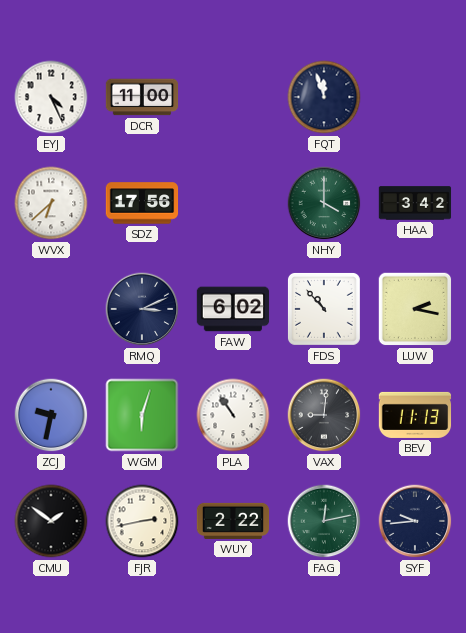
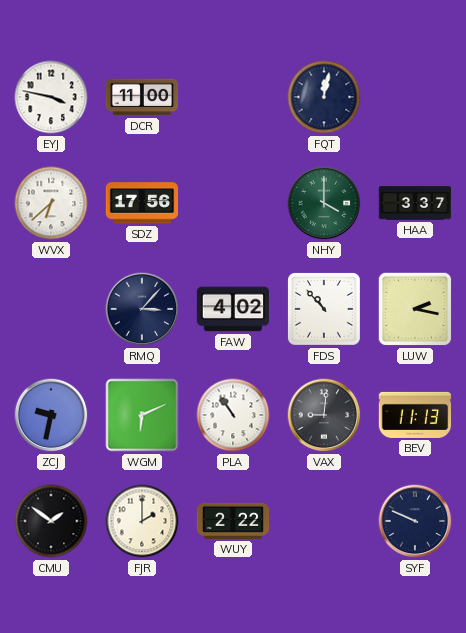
EYJ: 4:26 -> 3:47
FQT: 11:57 -> 12:02
HAA: 3:42 -> 3:37
RMQ: 3:11 -> 3:07
FAW: 6:02 -> 4:02
WGM: 6:03 -> 6:11
FJR: 2:43 -> 2:00
FAG: 12:13 -> none
SYF: 9:44 -> 9:49
